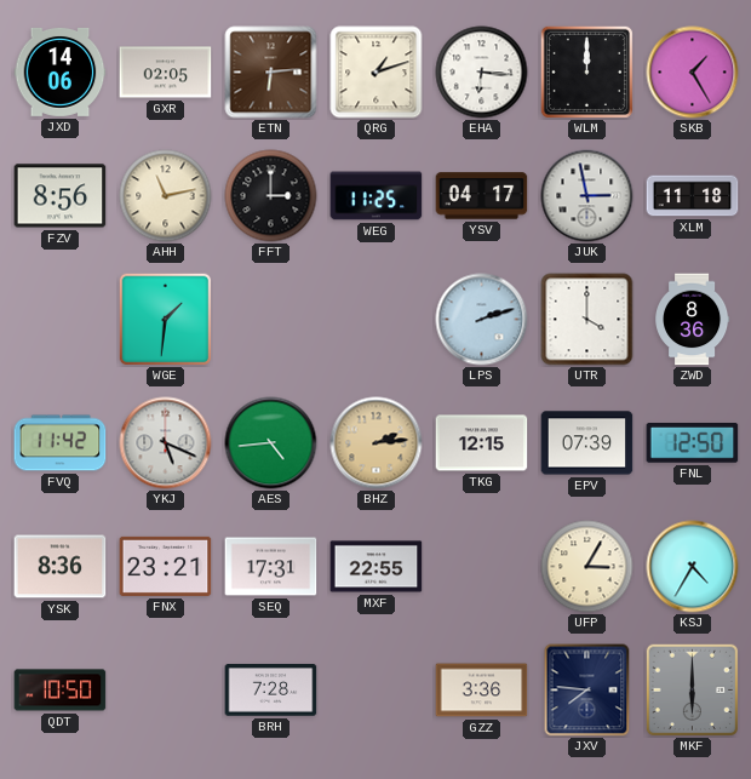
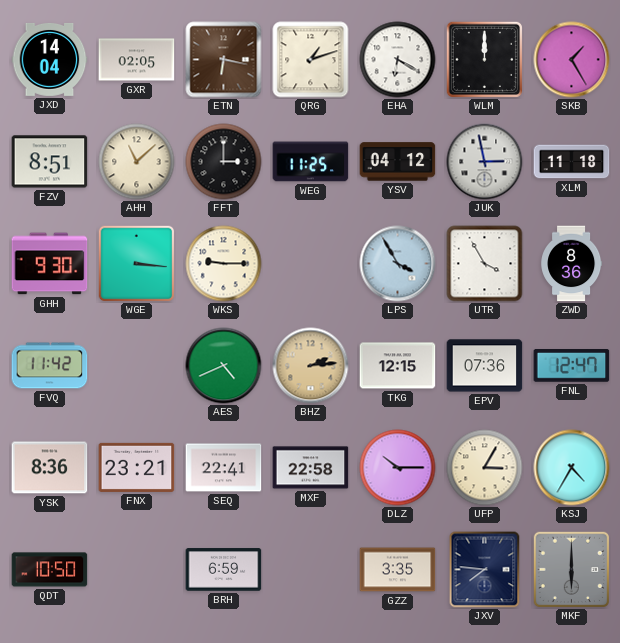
JXD: 14:06 -> 14:04
ETN: 6:14 -> 6:17
EHA: 6:16 -> 6:20
FZV: 8:56 -> 8:51
AHH: 11:13 -> 11:08
YSV: 04:17 -> 04:12
GHH: none -> 9:30
WGE: 1:31 -> 3:16
WKS: none -> 9:15
LPS: 2:12 -> 3:55
UTR: 4:00 -> 3:55
YKJ: 5:19 -> none
AES: 4:44 -> 4:41
EPV: 07:39 -> 07:36
FNL: 12:50 -> 12:47
SEQ: 17:31 -> 22:41
MXF: 22:55 -> 22:58
DLZ: none -> 10:15
BRH: 7:28 -> 6:59
GZZ: 3:36 -> 3:35
